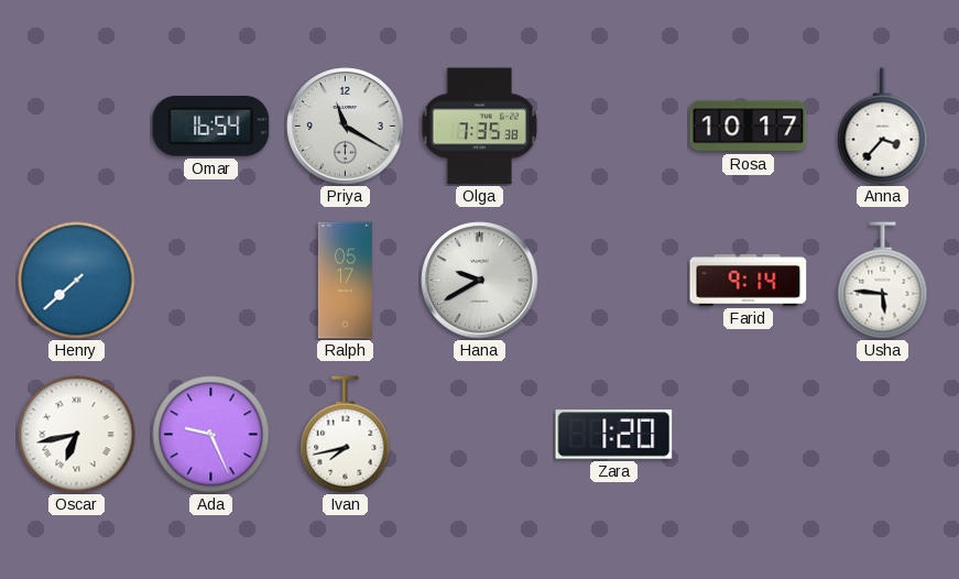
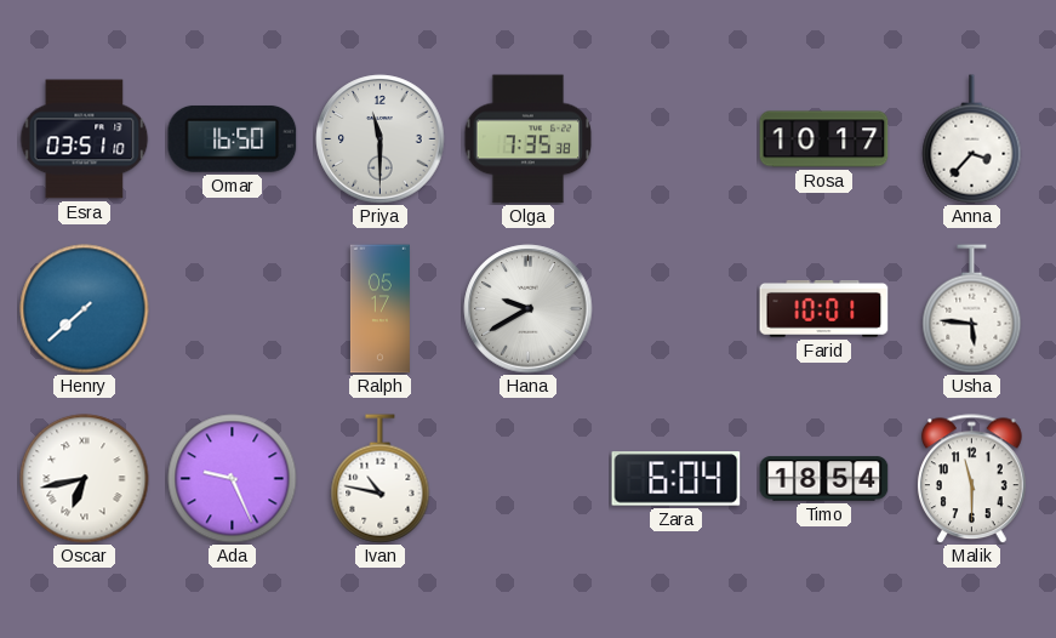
Esra: none -> 03:51
Omar: 16:54 -> 16:50
Priya: 11:20 -> 11:30
Farid: 9:14 -> 10:01
Ivan: 7:43 -> 10:47
Zara: 1:20 -> 6:04
Timo: none -> 18:54
Malik: none -> 11:30
